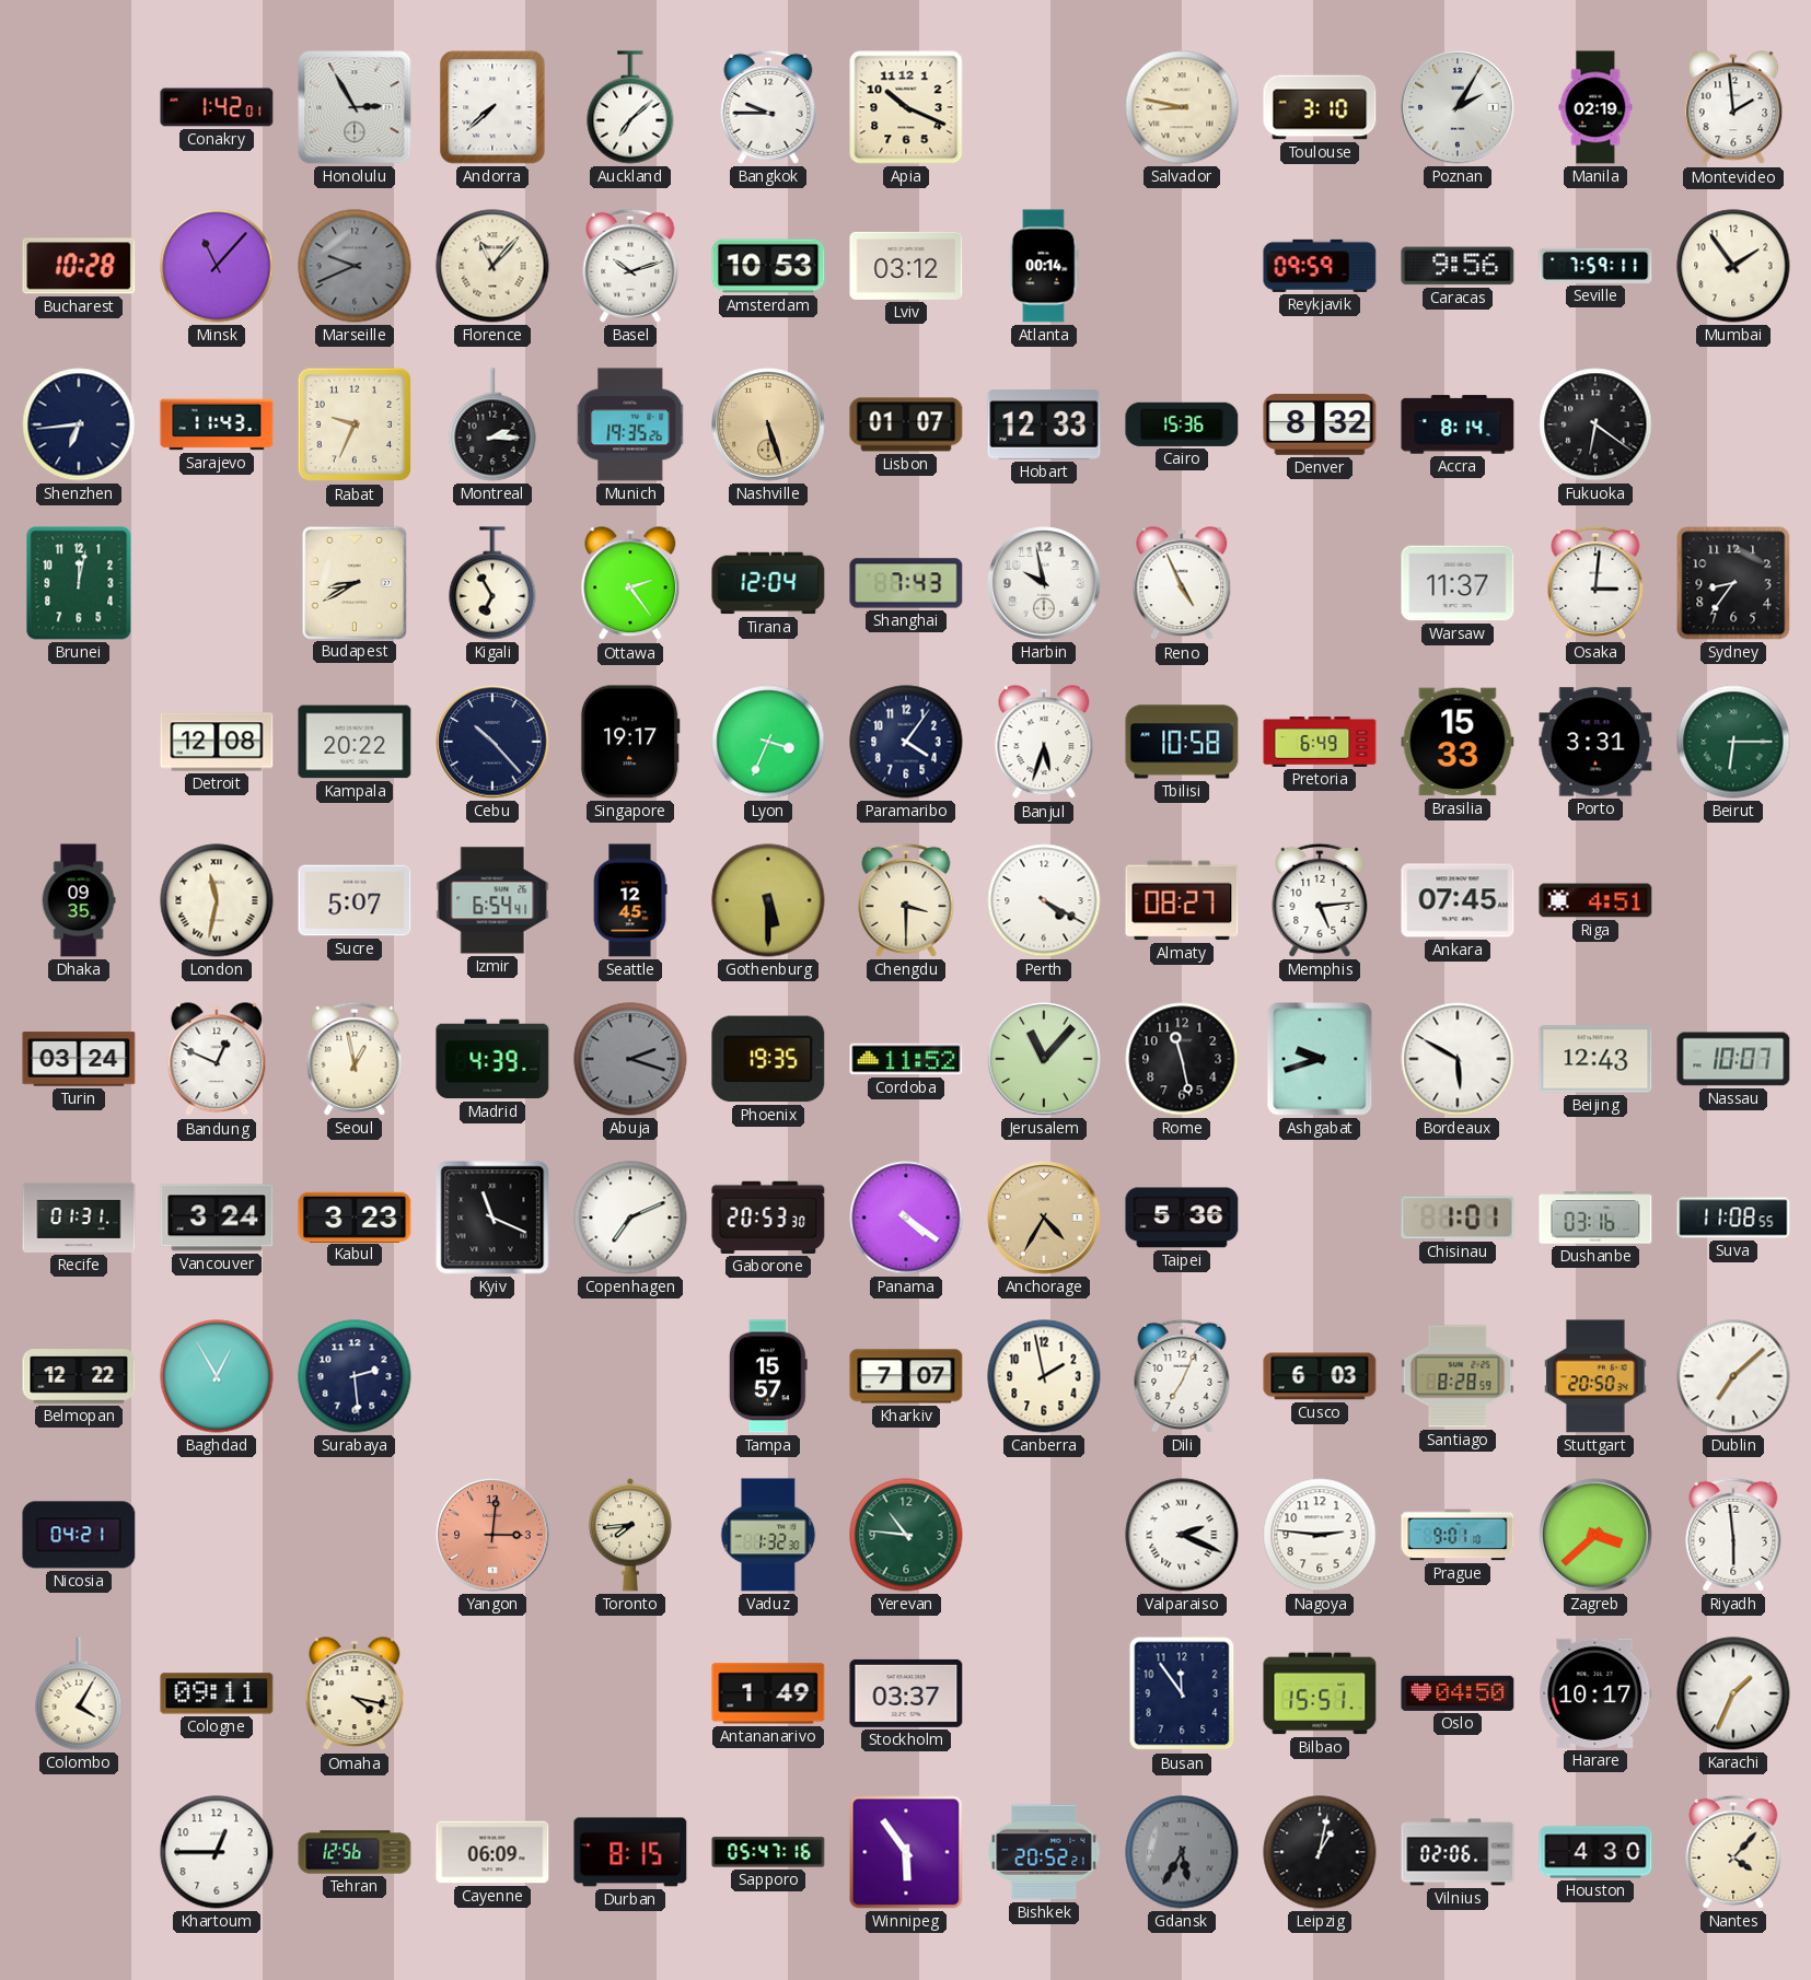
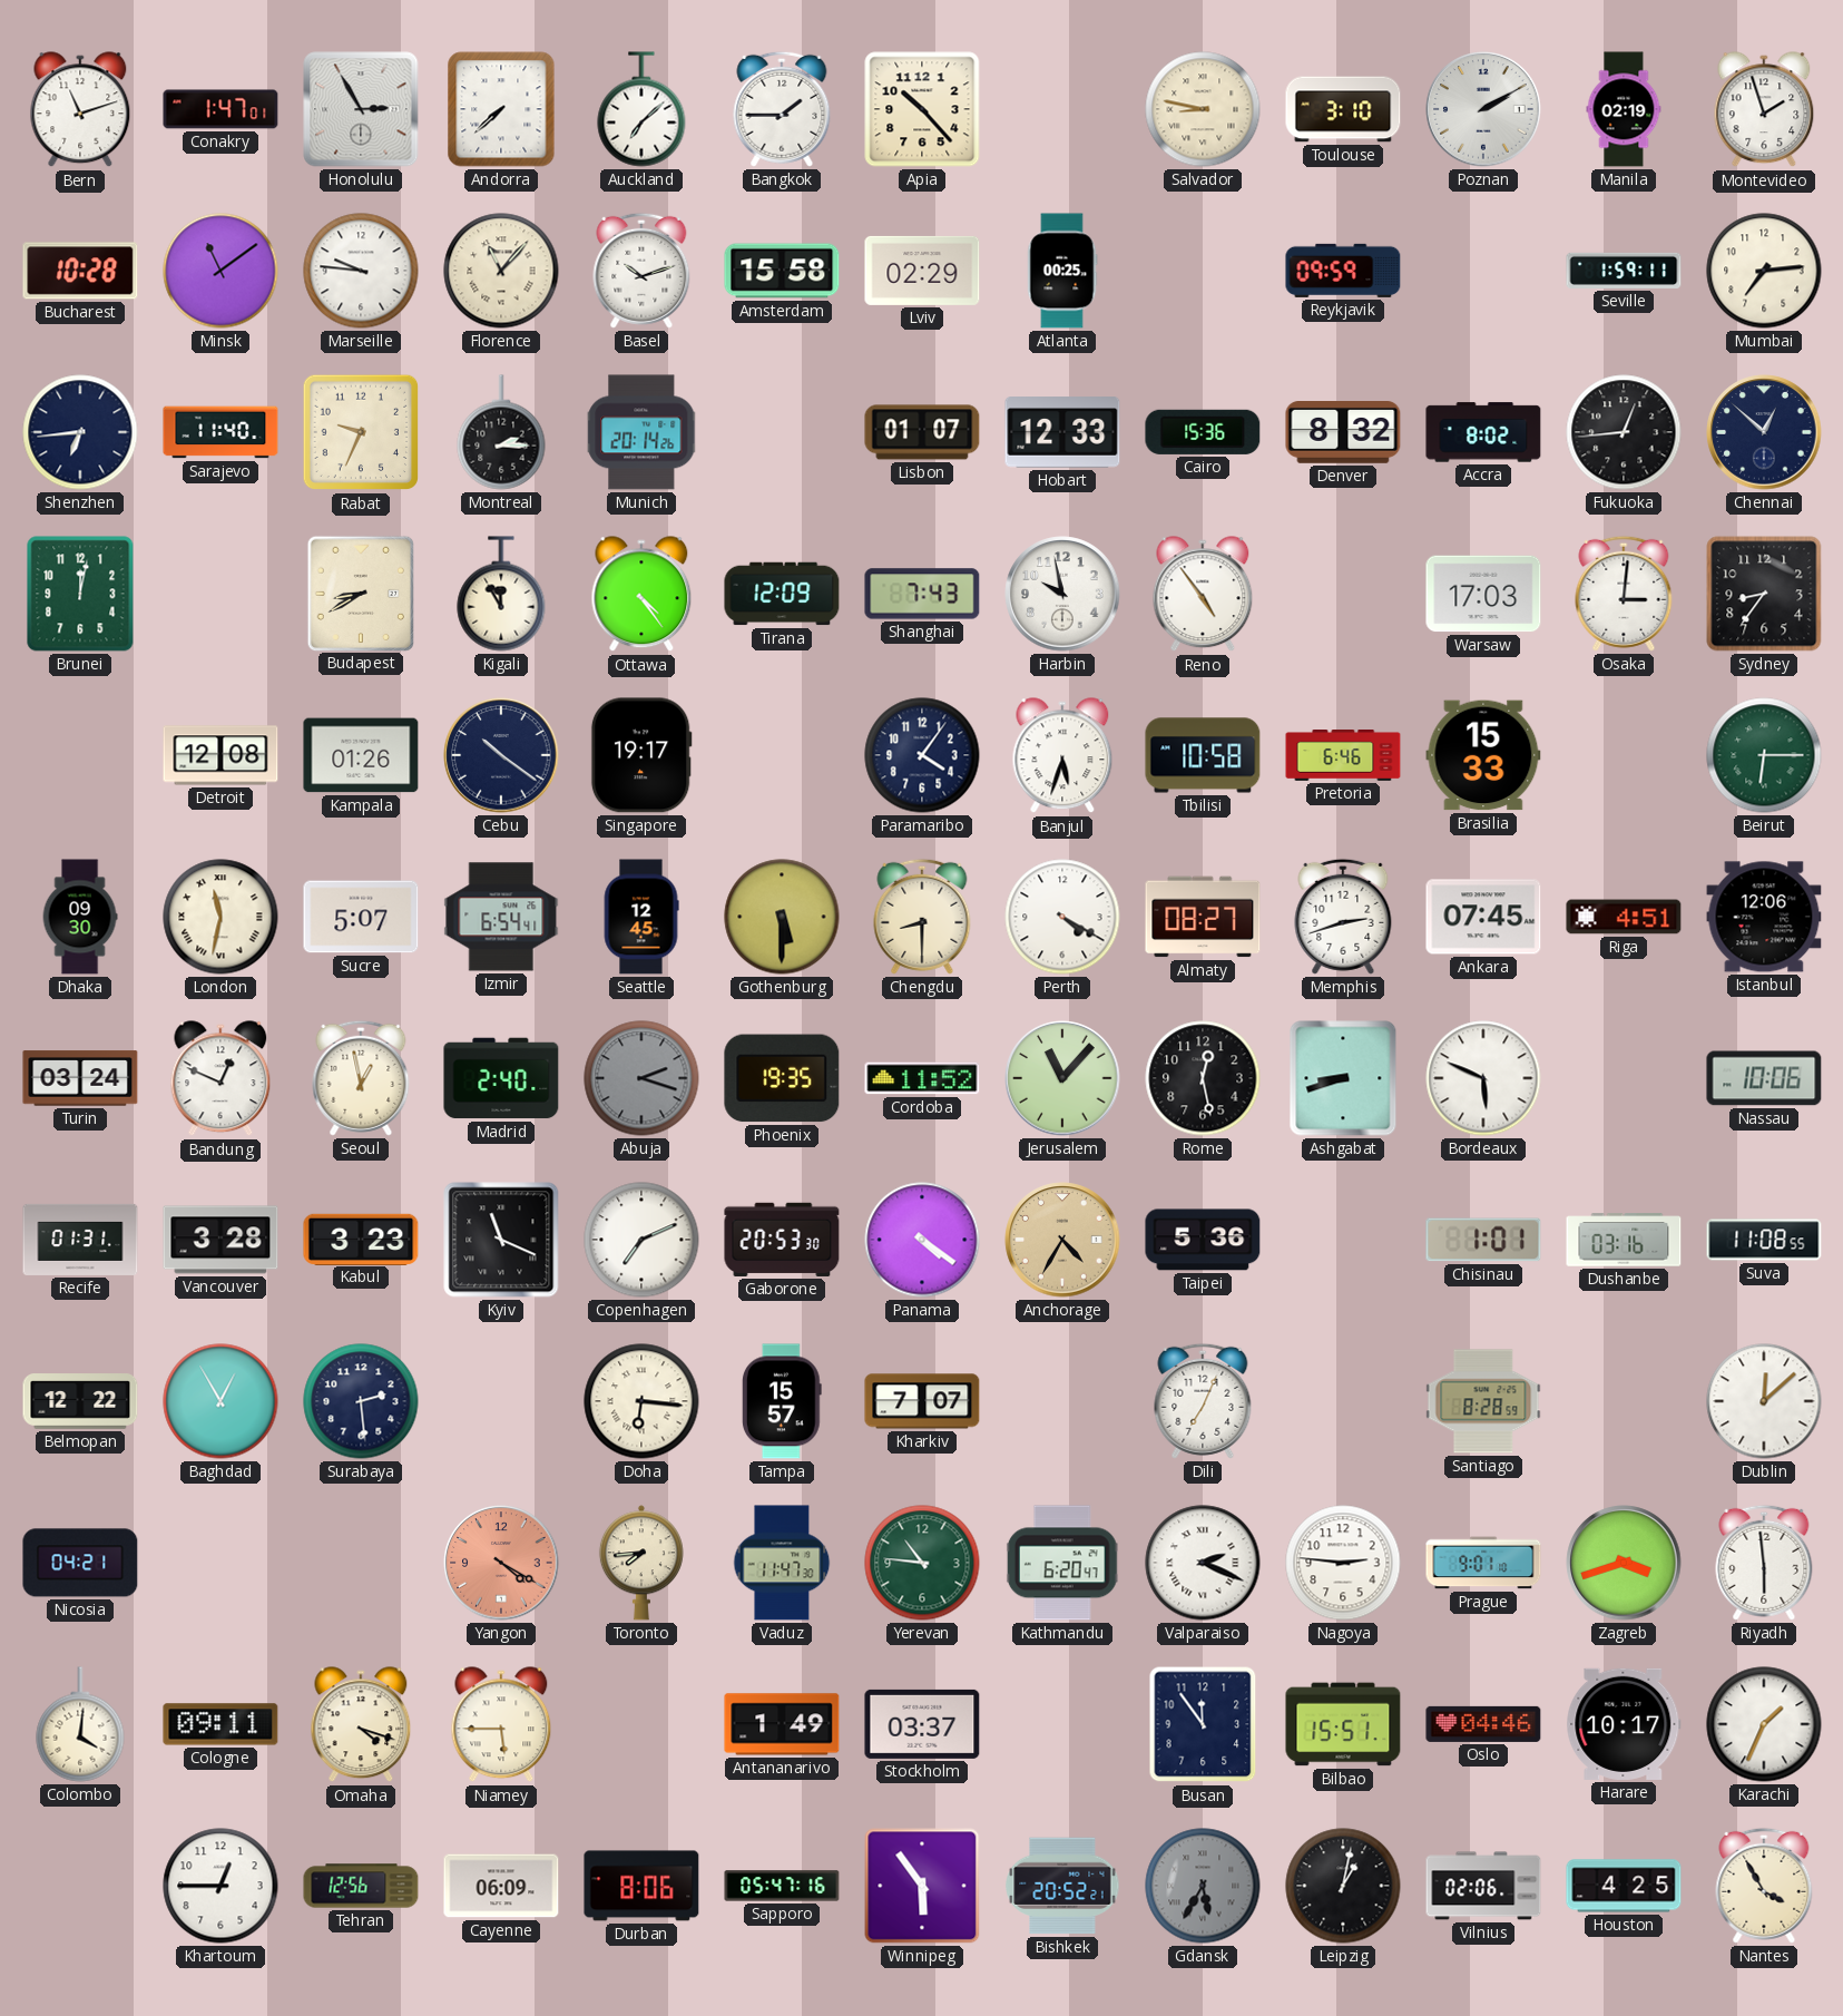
Bern: none -> 11:12
Conakry: 1:42 -> 1:47
Bangkok: 9:45 -> 1:45
Apia: 10:19 -> 10:23
Poznan: 2:05 -> 2:10
Montevideo: 1:59 -> 1:57
Minsk: 11:07 -> 11:09
Marseille: 9:41 -> 9:46
Marseille dial: grey -> white
Amsterdam: 10:53 -> 15:58
Lviv: 03:12 -> 02:29
Atlanta: 00:14 -> 00:25
Caracas: 9:56 -> none
Seville: 7:59 -> 1:59
Mumbai: 1:54 -> 7:14
Sarajevo: 11:43 -> 11:40
Munich: 19:35 -> 20:14
Nashville: 5:27 -> none
Accra: 8:14 -> 8:02
Fukuoka: 6:21 -> 12:44
Chennai: none -> 12:52
Kigali: 6:55 -> 11:55
Ottawa: 2:24 -> 4:24
Tirana: 12:04 -> 12:09
Reno: 4:56 -> 4:54
Warsaw: 11:37 -> 17:03
Kampala: 20:22 -> 01:26
Cebu: 10:23 -> 10:21
Lyon: 3:34 -> none
Pretoria: 6:49 -> 6:46
Porto: 3:31 -> none
Dhaka: 09:35 -> 09:30
Chengdu: 3:30 -> 8:30
Memphis: 5:14 -> 2:42
Istanbul: none -> 12:06
Madrid: 4:39 -> 2:40
Rome: 11:28 -> 12:28
Ashgabat: 9:42 -> 8:42
Bordeaux: 5:50 -> 5:49
Beijing: 12:43 -> none
Nassau: 10:07 -> 10:06
Vancouver: 3:24 -> 3:28
Doha: none -> 6:16
Canberra: 1:58 -> none
Cusco: 6:03 -> none
Stuttgart: 20:50 -> none
Dublin: 7:08 -> 12:08
Yangon: 3:01 -> 4:20
Vaduz: 1:32 -> 11:47
Kathmandu: none -> 6:20
Zagreb: 3:38 -> 3:42
Colombo: 4:05 -> 4:01
Omaha: 4:17 -> 4:18
Niamey: none -> 5:45
Oslo: 04:50 -> 04:46
Durban: 8:15 -> 8:06
Houston: 4:30 -> 4:25
Nantes: 4:07 -> 3:55
